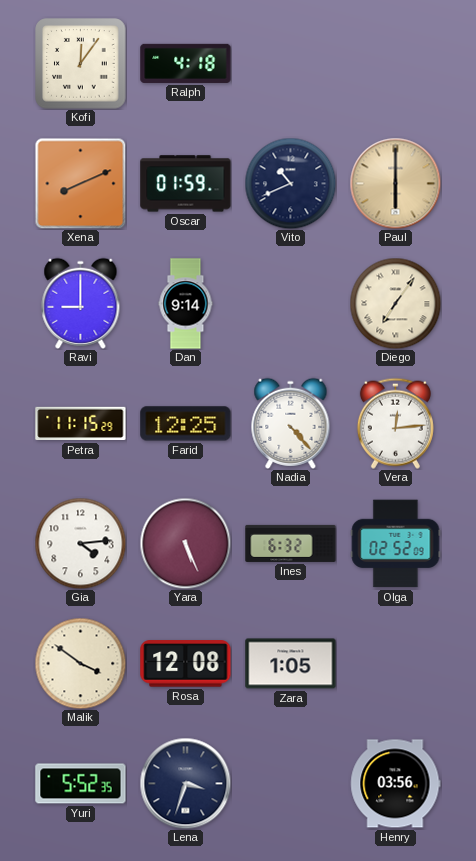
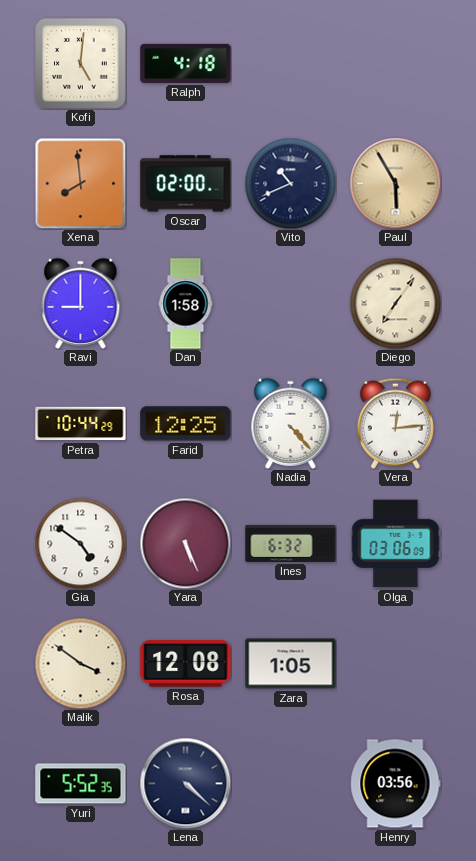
Kofi: 12:06 -> 5:01
Xena: 8:11 -> 7:59
Oscar: 01:59 -> 02:00
Paul: 6:00 -> 5:55
Dan: 9:14 -> 1:58
Petra: 11:15 -> 10:44
Gia: 4:14 -> 4:51
Olga: 02:52 -> 03:06
Lena: 3:33 -> 4:22
